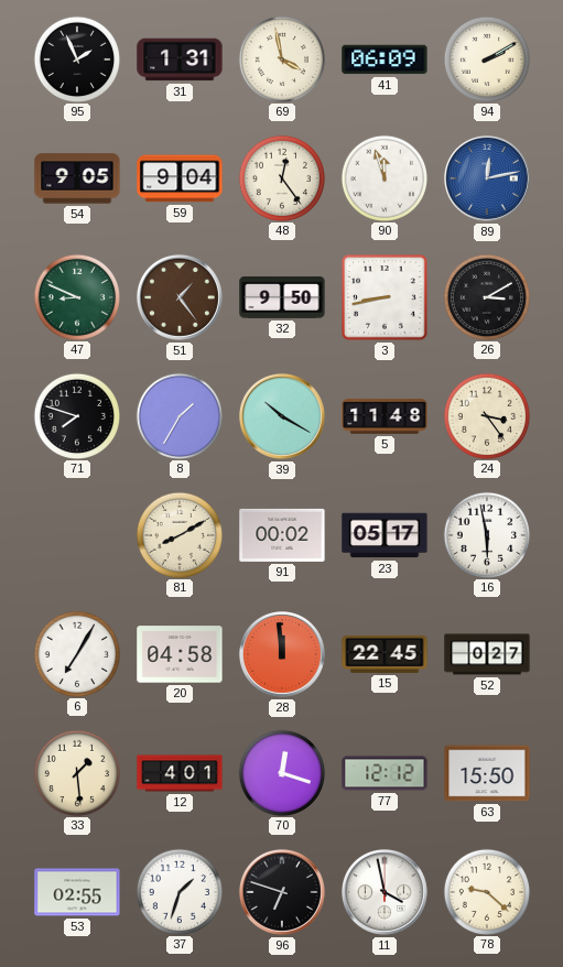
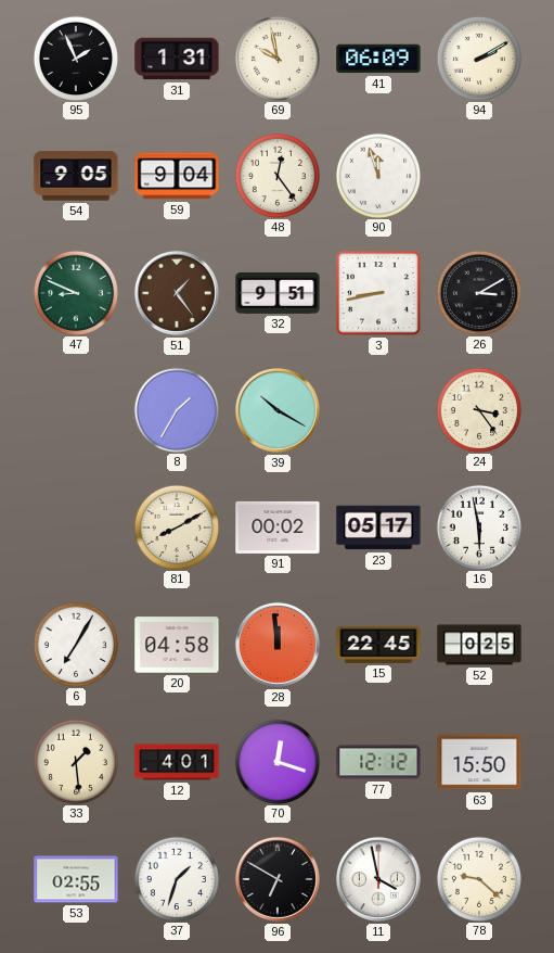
69: 3:58 -> 9:58
89: 12:13 -> none
32: 9:50 -> 9:51
71: 7:48 -> none
5: 11:48 -> none
52: 0:27 -> 0:25
96: 6:48 -> 6:50
